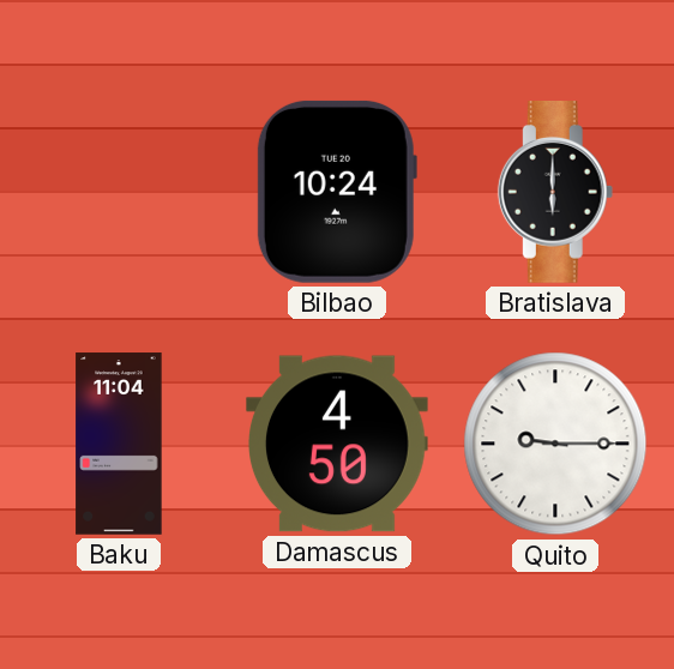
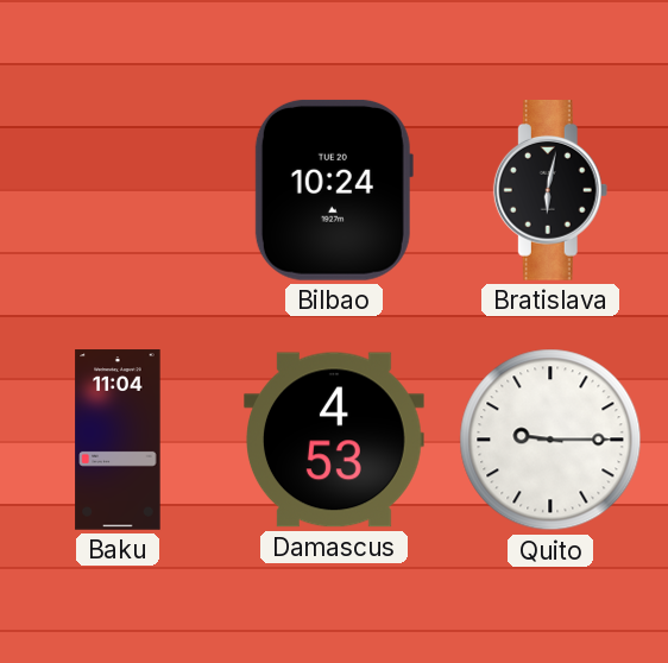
Bratislava: 6:00 -> 6:02
Damascus: 4:50 -> 4:53
